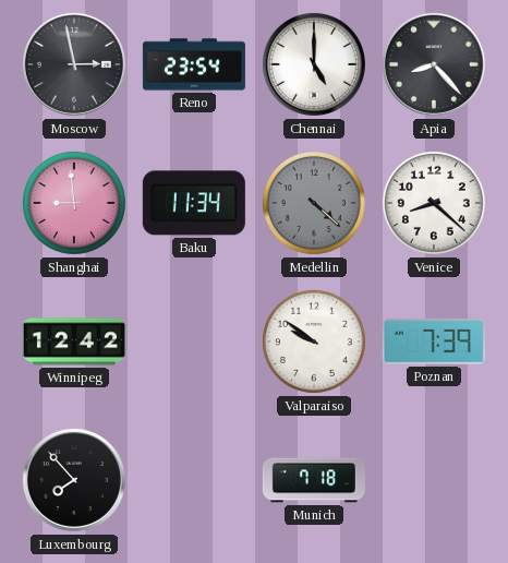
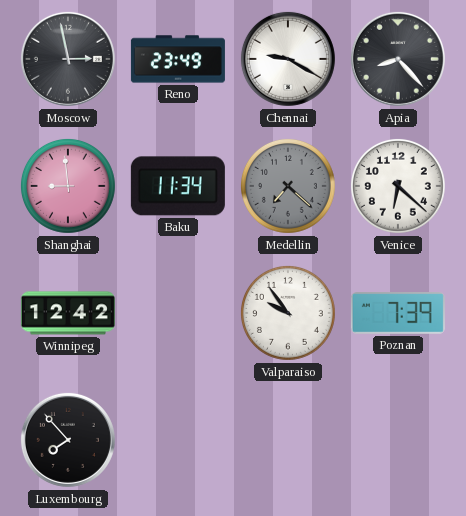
Reno: 23:54 -> 23:49
Chennai: 5:00 -> 9:20
Medellin: 4:22 -> 7:22
Venice: 8:22 -> 6:22
Valparaiso: 9:51 -> 9:54
Munich: 7:18 -> none
